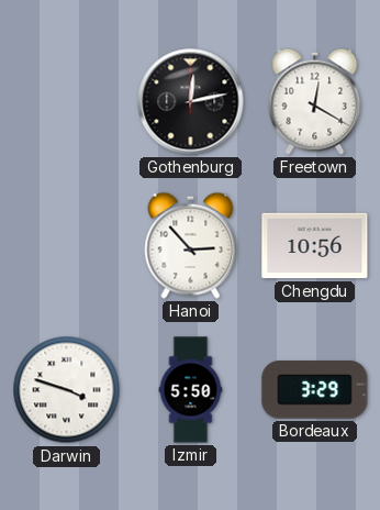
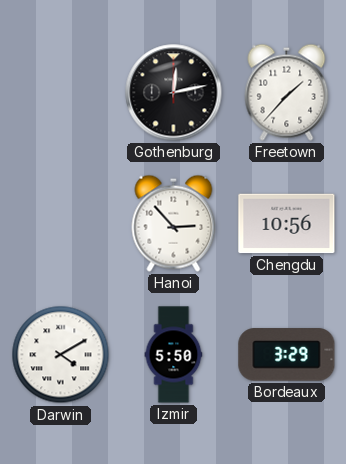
Freetown: 12:20 -> 1:37
Darwin: 3:48 -> 4:10
